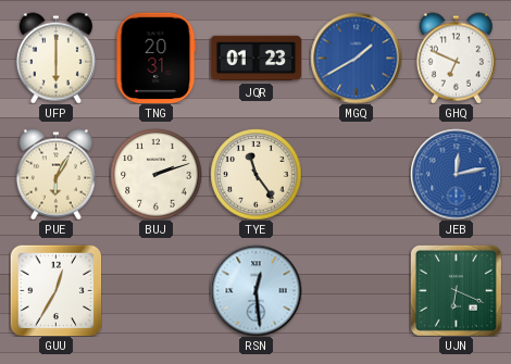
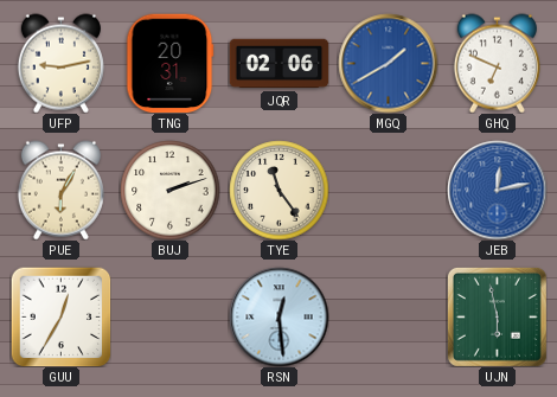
UFP: 6:00 -> 9:13
JQR: 01:23 -> 02:06
UJN: 6:19 -> 5:58
